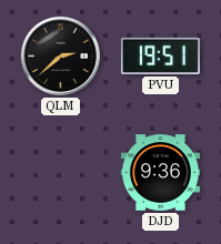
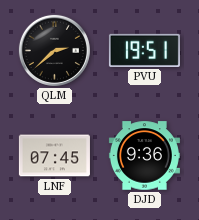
LNF: none -> 07:45
